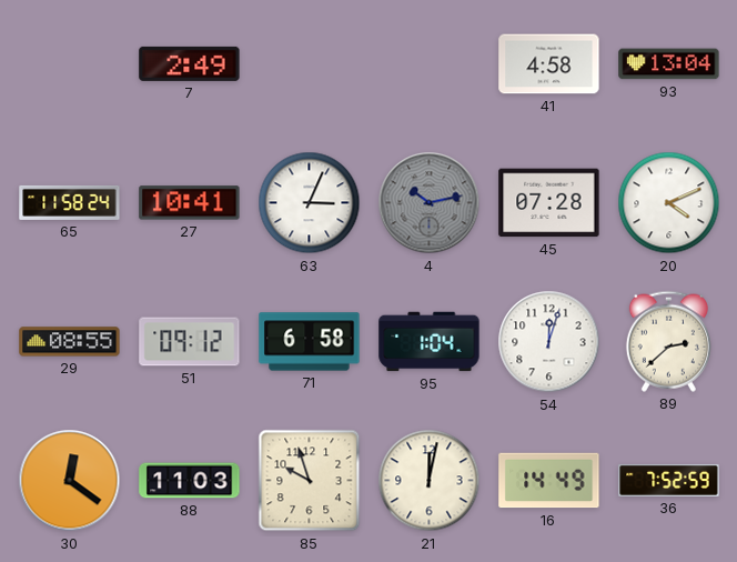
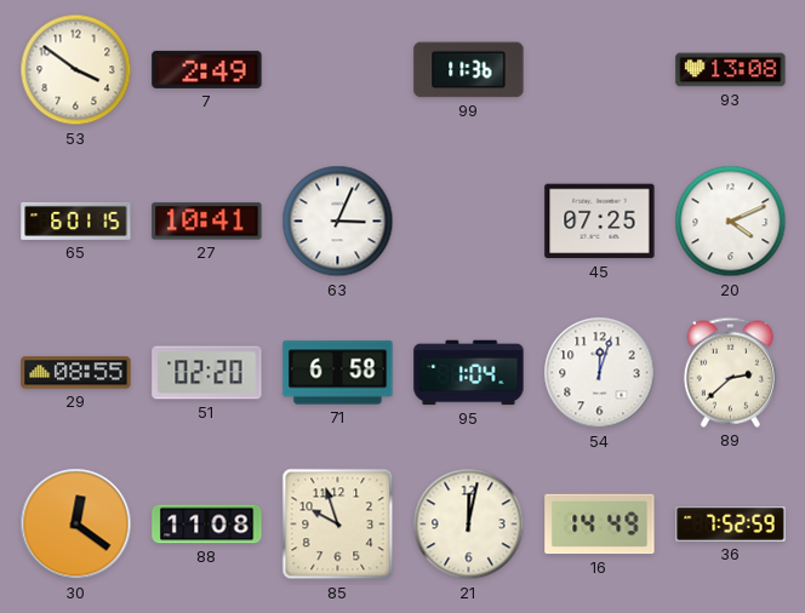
53: none -> 3:51
99: none -> 11:36
41: 4:58 -> none
93: 13:04 -> 13:08
65: 11:58 -> 6:01
4: 10:13 -> none
45: 07:28 -> 07:25
51: 09:12 -> 02:20
88: 11:03 -> 11:08
